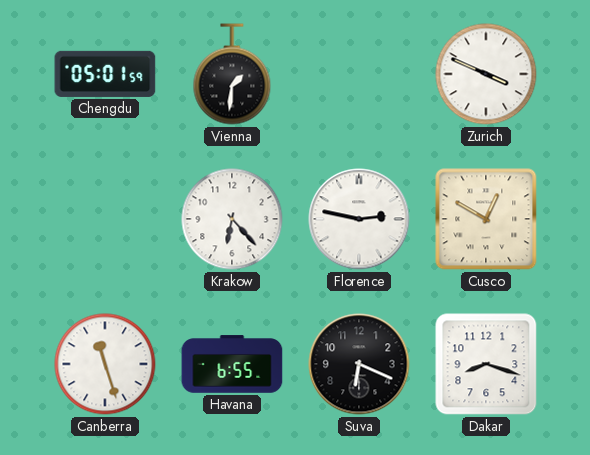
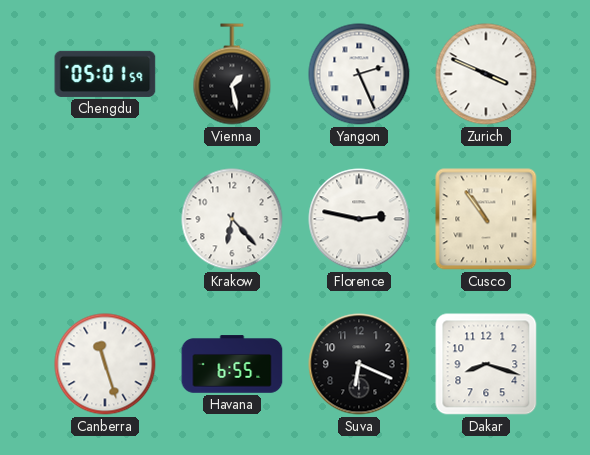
Vienna: 1:31 -> 1:28
Yangon: none -> 2:26
Cusco: 12:50 -> 10:54
